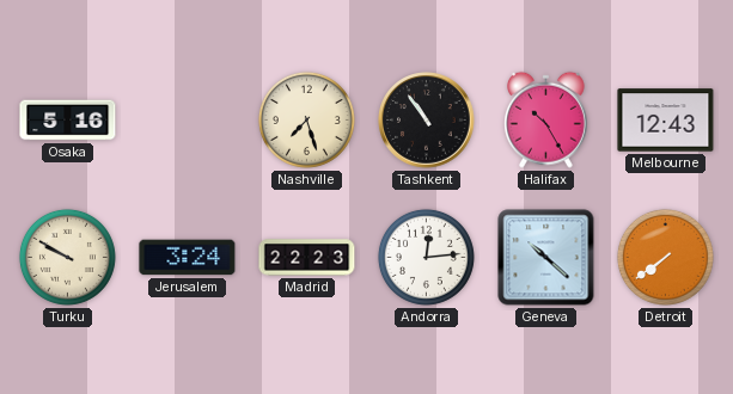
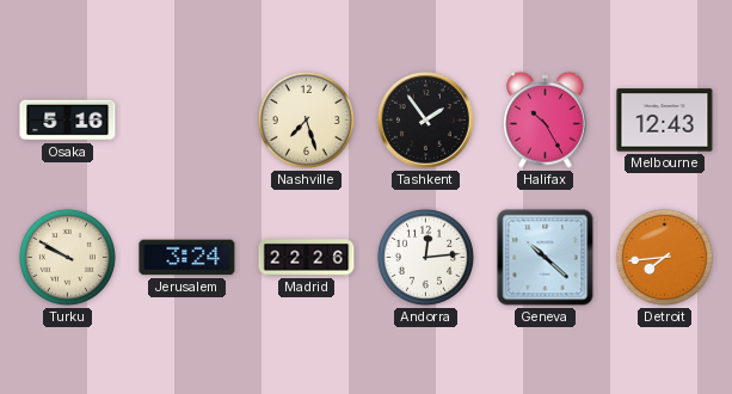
Tashkent: 10:54 -> 1:54
Madrid: 22:23 -> 22:26
Detroit: 7:39 -> 7:44
